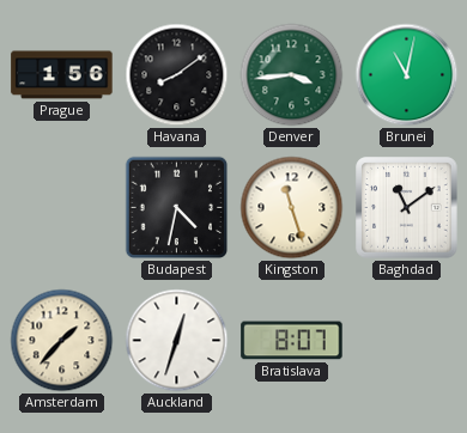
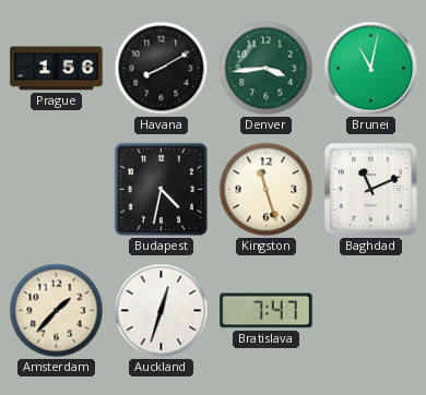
Havana: 8:09 -> 8:10
Baghdad: 11:09 -> 11:11
Bratislava: 8:07 -> 7:47
